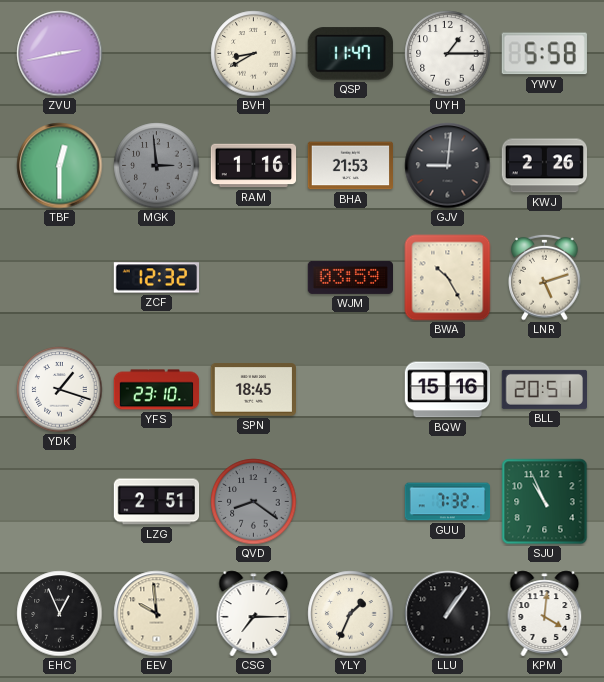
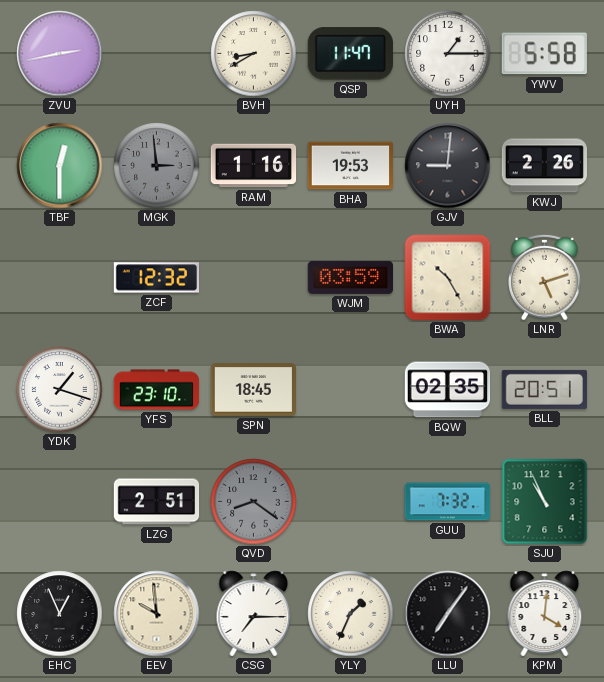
BHA: 21:53 -> 19:53
BQW: 15:16 -> 02:35
LLU: 1:06 -> 7:06
